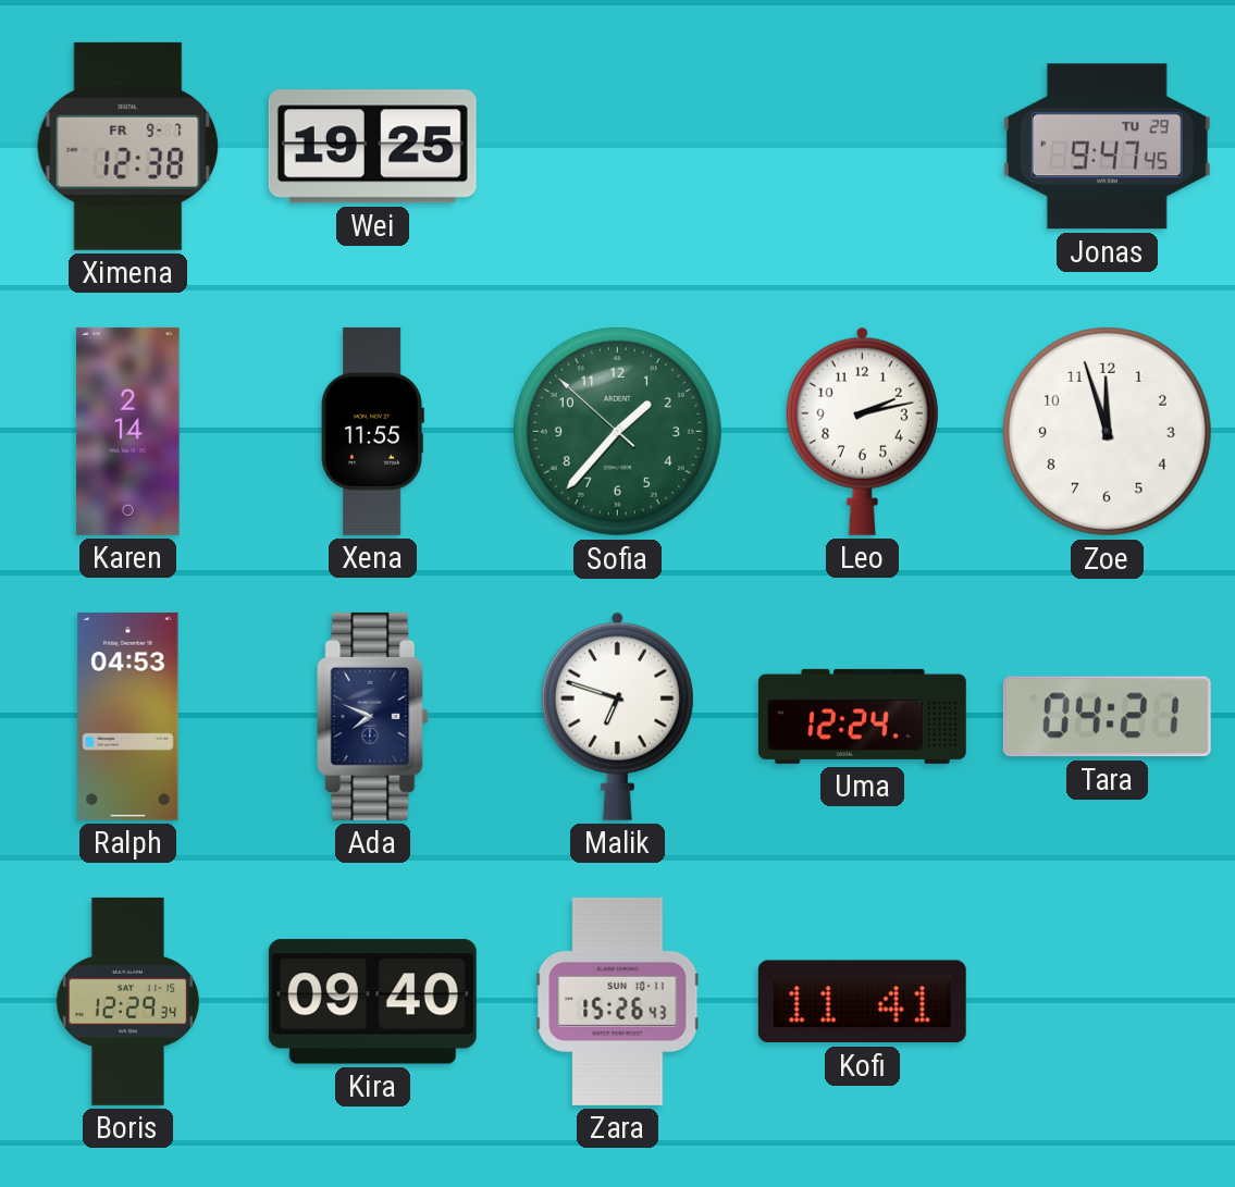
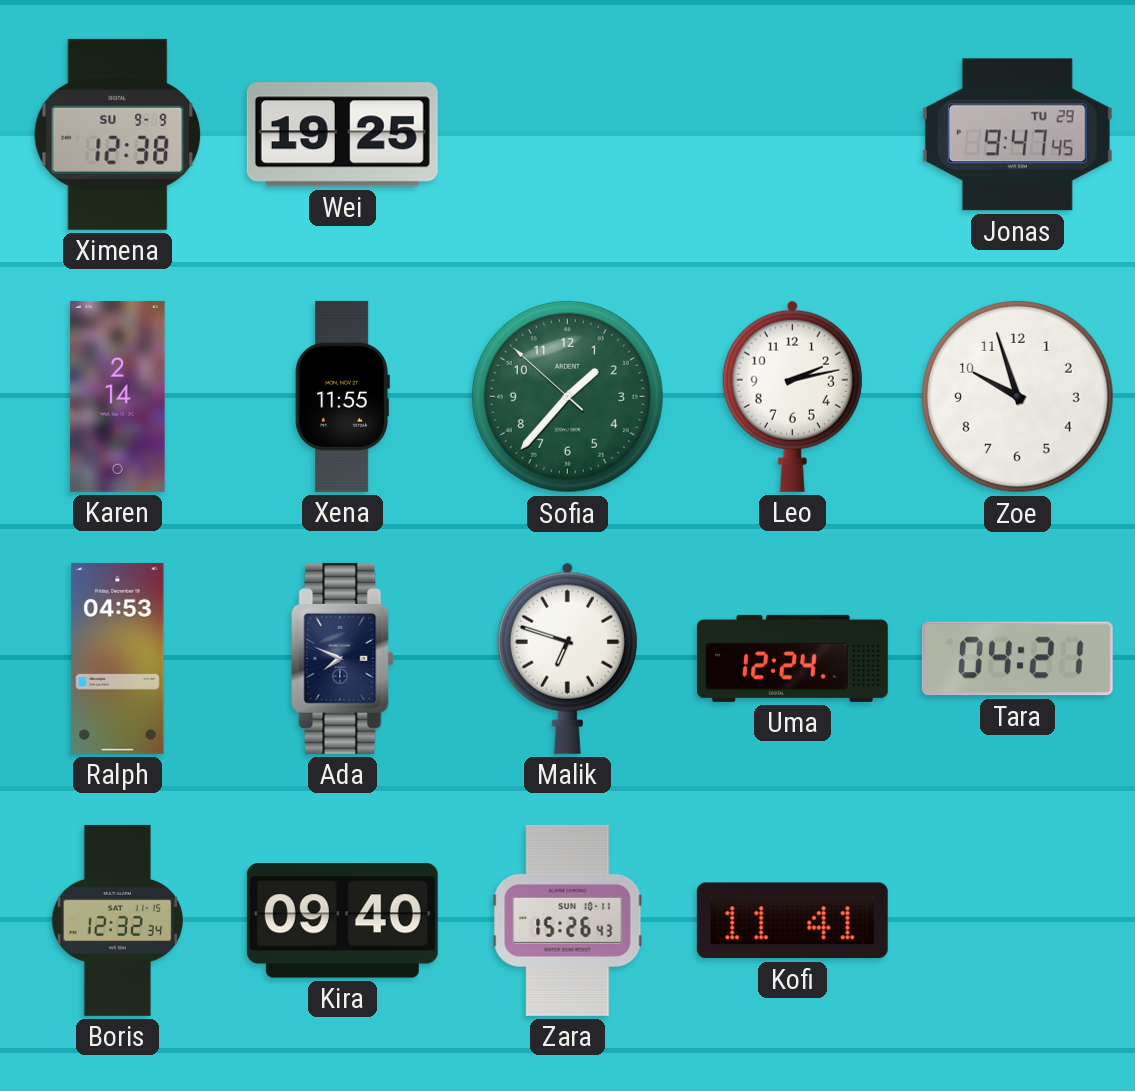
Ximena date: FR 9-7 -> SU 9-9
Zoe: 11:57 -> 9:57
Boris: 12:29 -> 12:32
